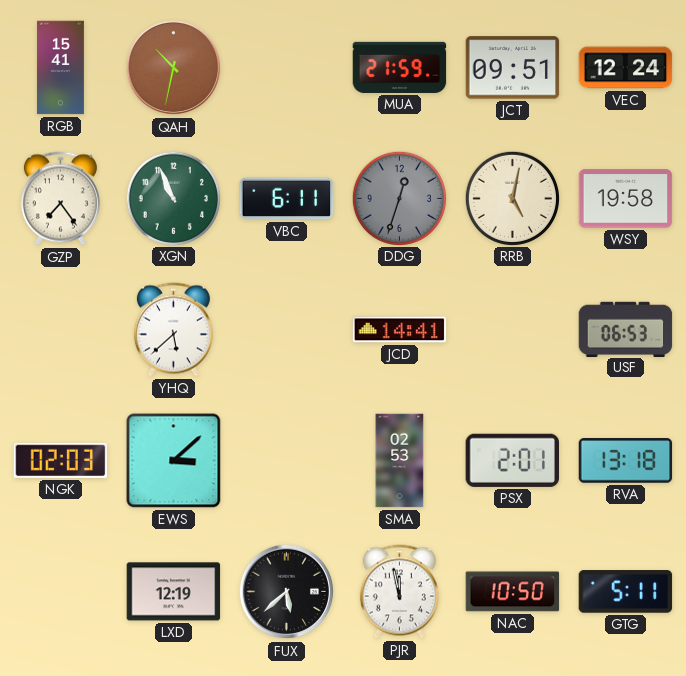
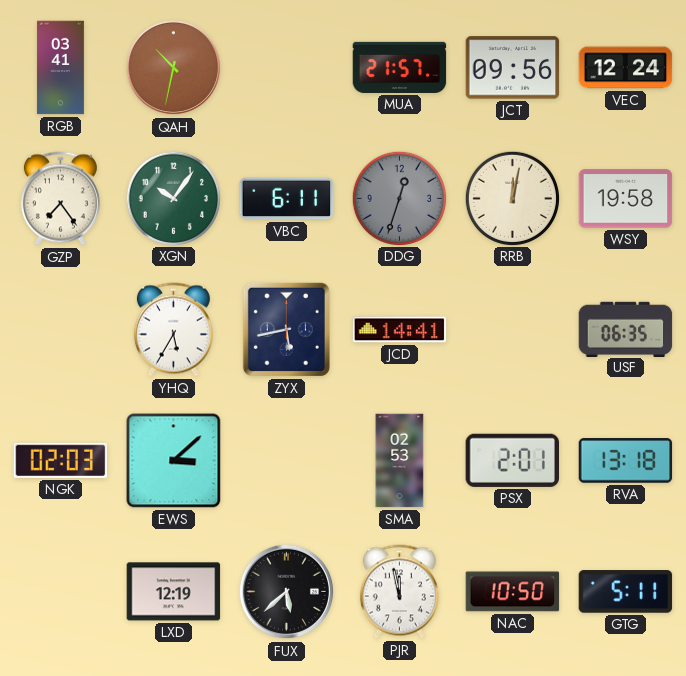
RGB: 15:41 -> 03:41
MUA: 21:59 -> 21:57
JCT: 09:51 -> 09:56
XGN: 10:56 -> 10:06
RRB: 5:02 -> 12:02
YHQ: 5:38 -> 5:35
ZYX: none -> 5:43
USF: 06:53 -> 06:35
